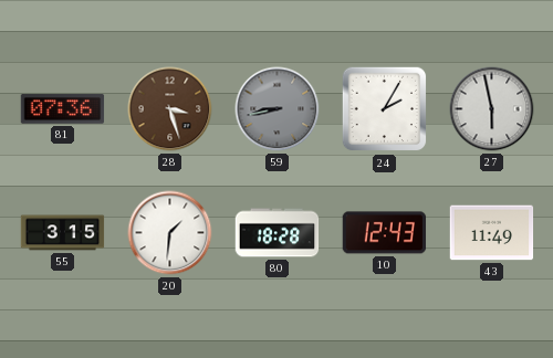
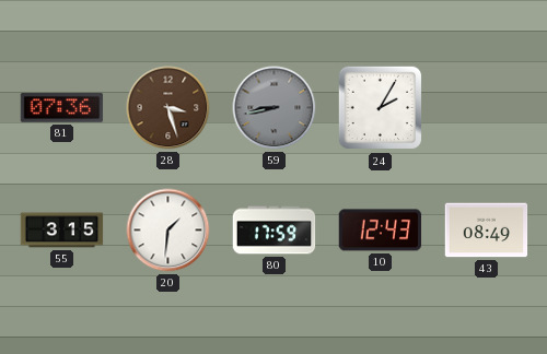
27: 5:58 -> none
80: 18:28 -> 17:59
43: 11:49 -> 08:49
